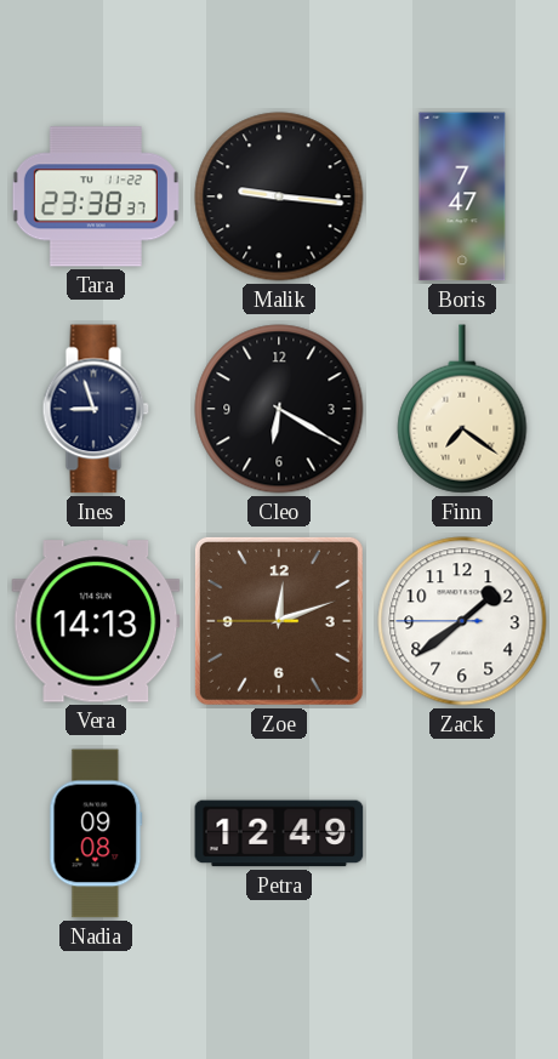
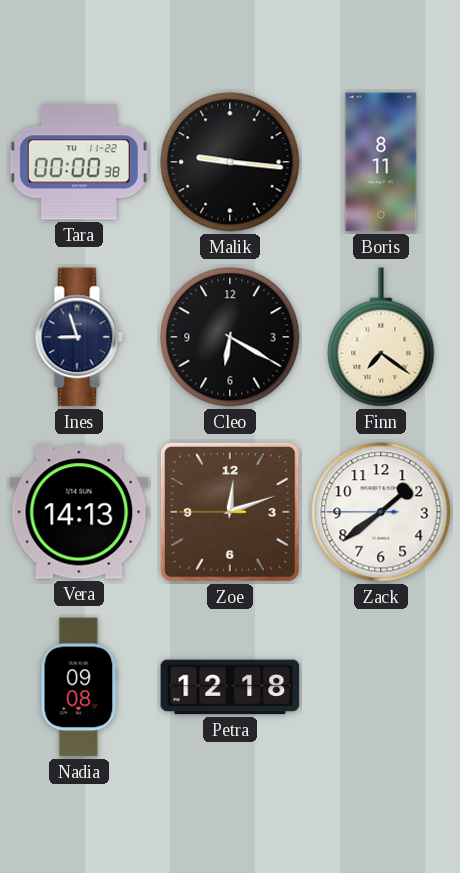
Tara: 23:38 -> 00:00
Boris: 7:47 -> 8:11
Petra: 12:49 -> 12:18
